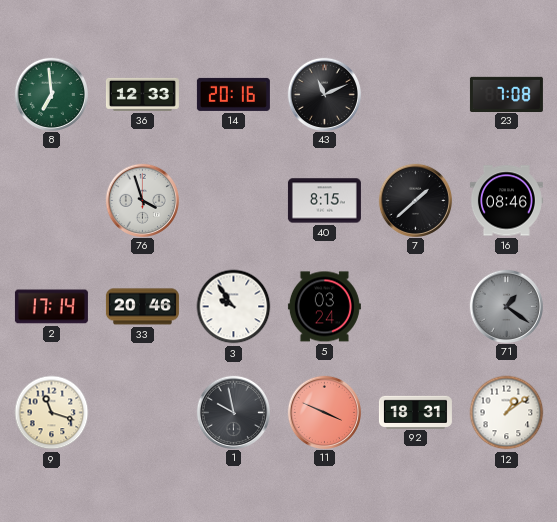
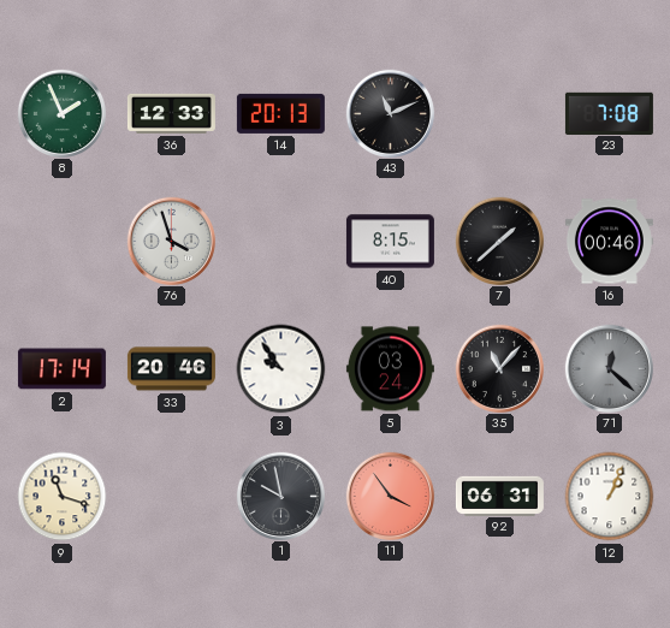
8: 6:59 -> 1:56
14: 20:16 -> 20:13
16: 08:46 -> 00:46
35: none -> 11:07
71: 1:21 -> 12:22
11: 3:49 -> 3:54
92: 18:31 -> 06:31
12: 1:09 -> 1:04
